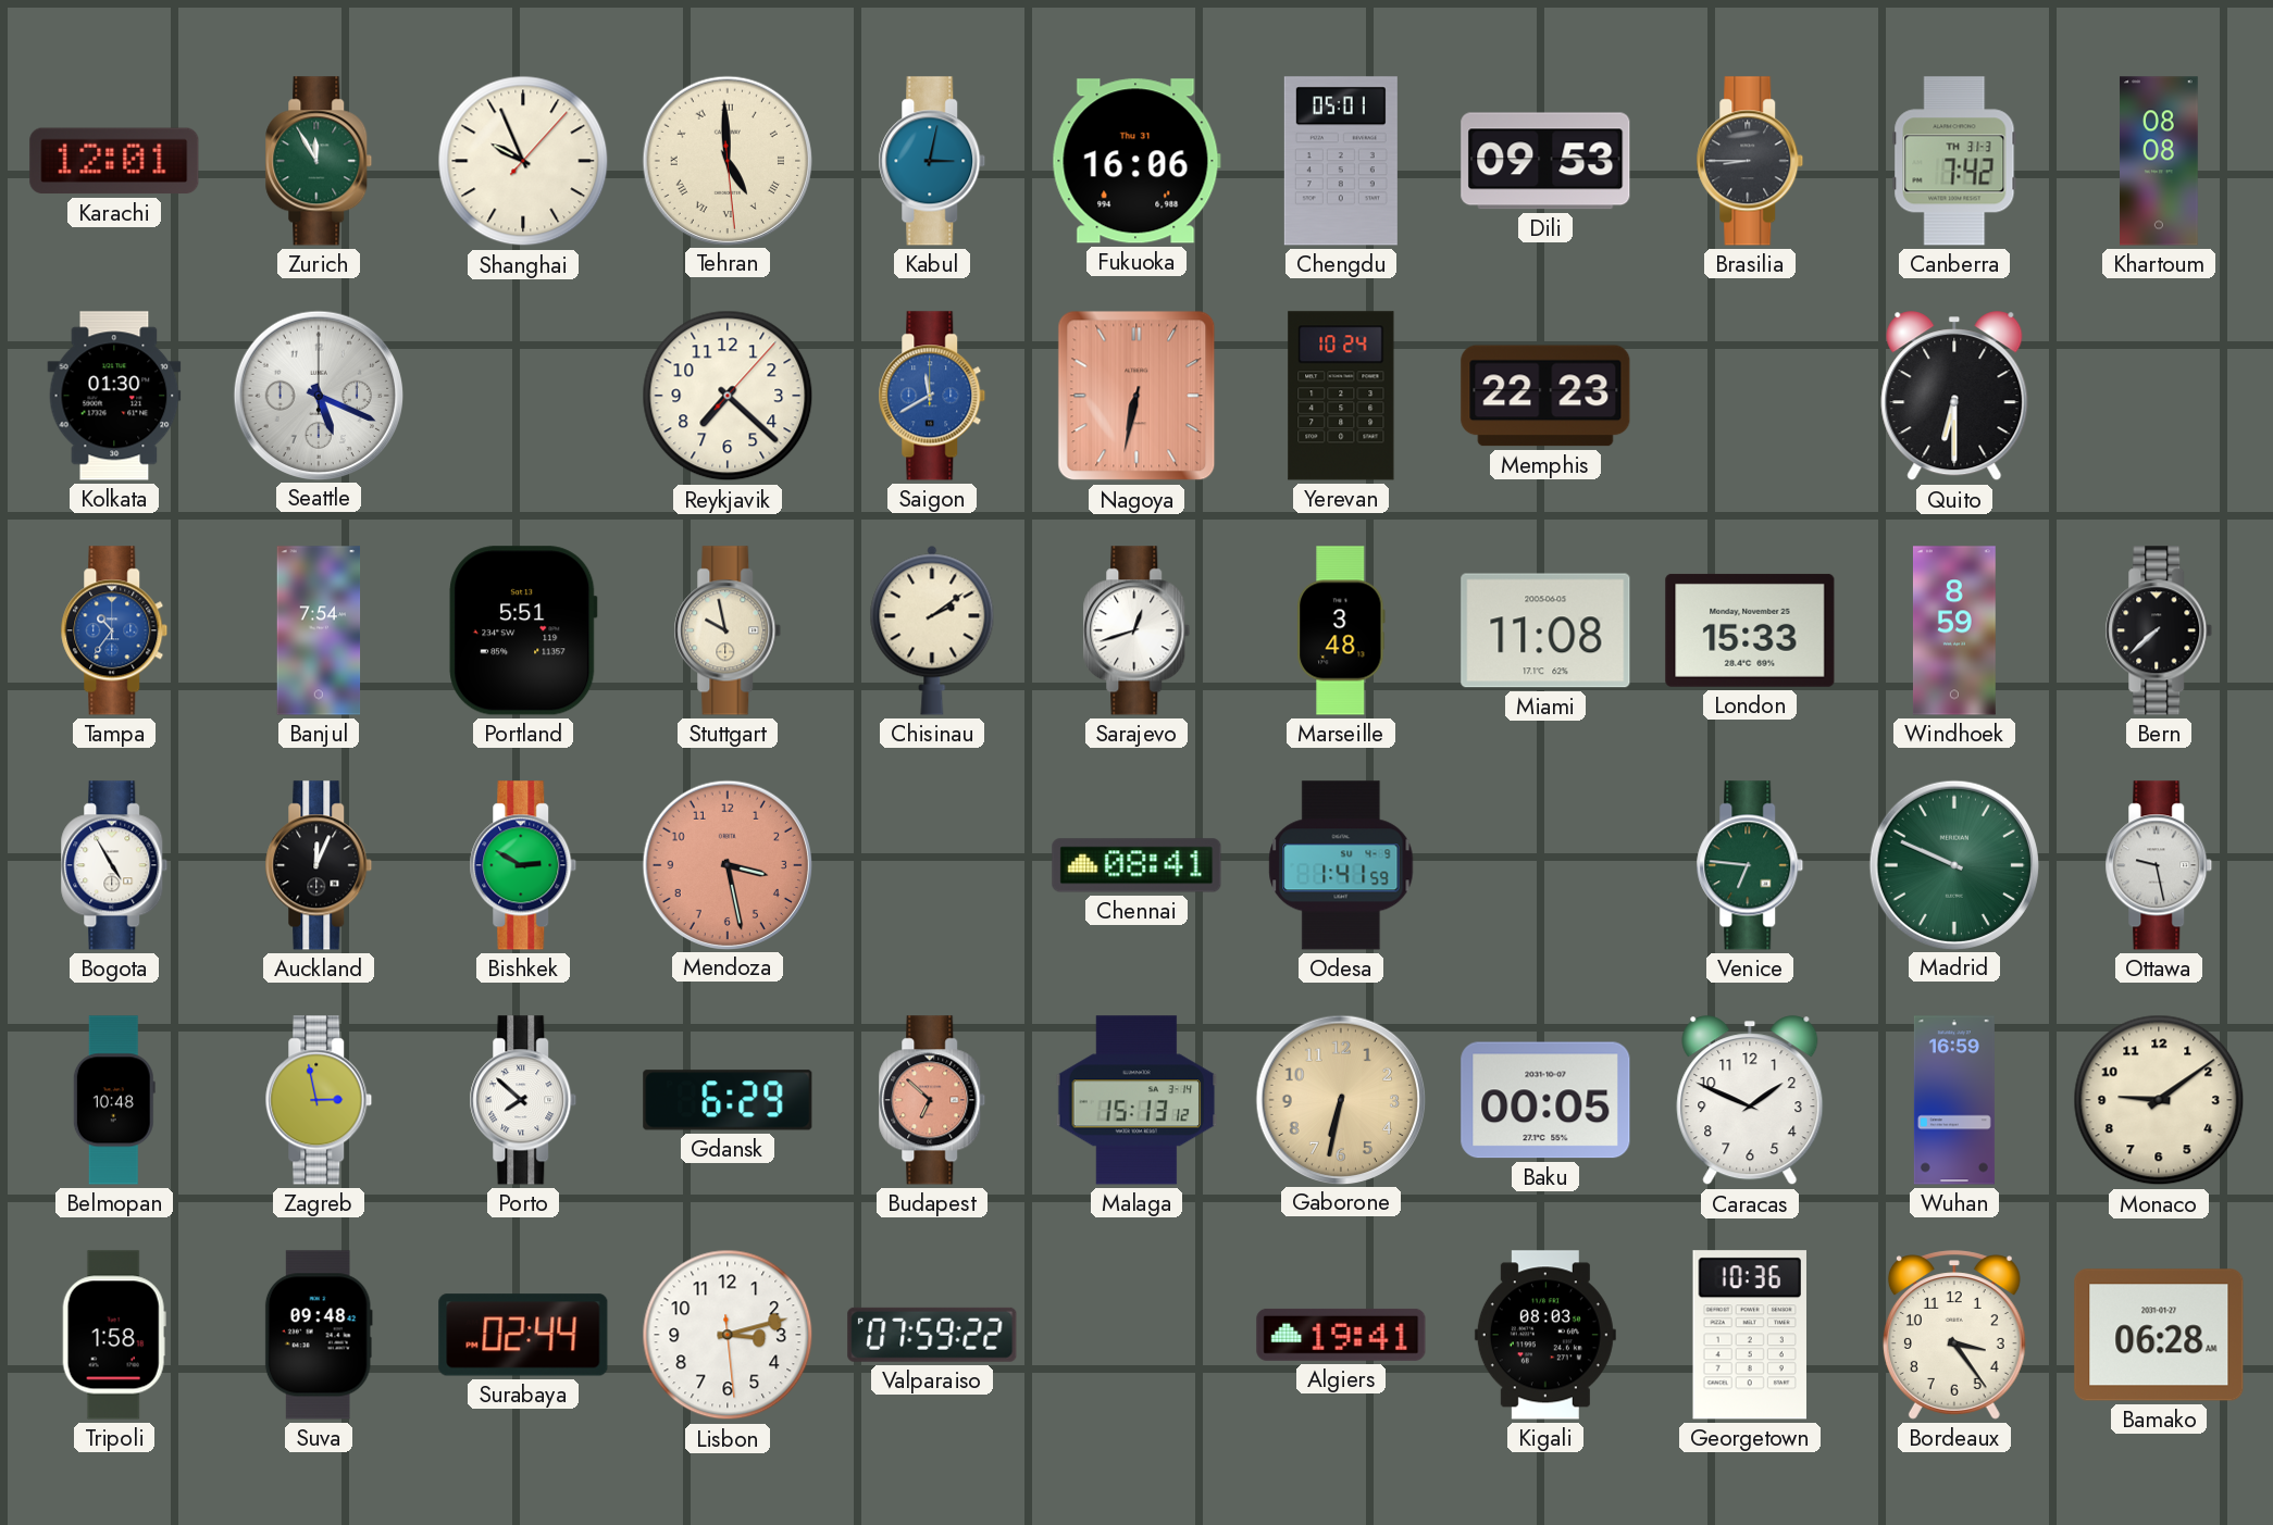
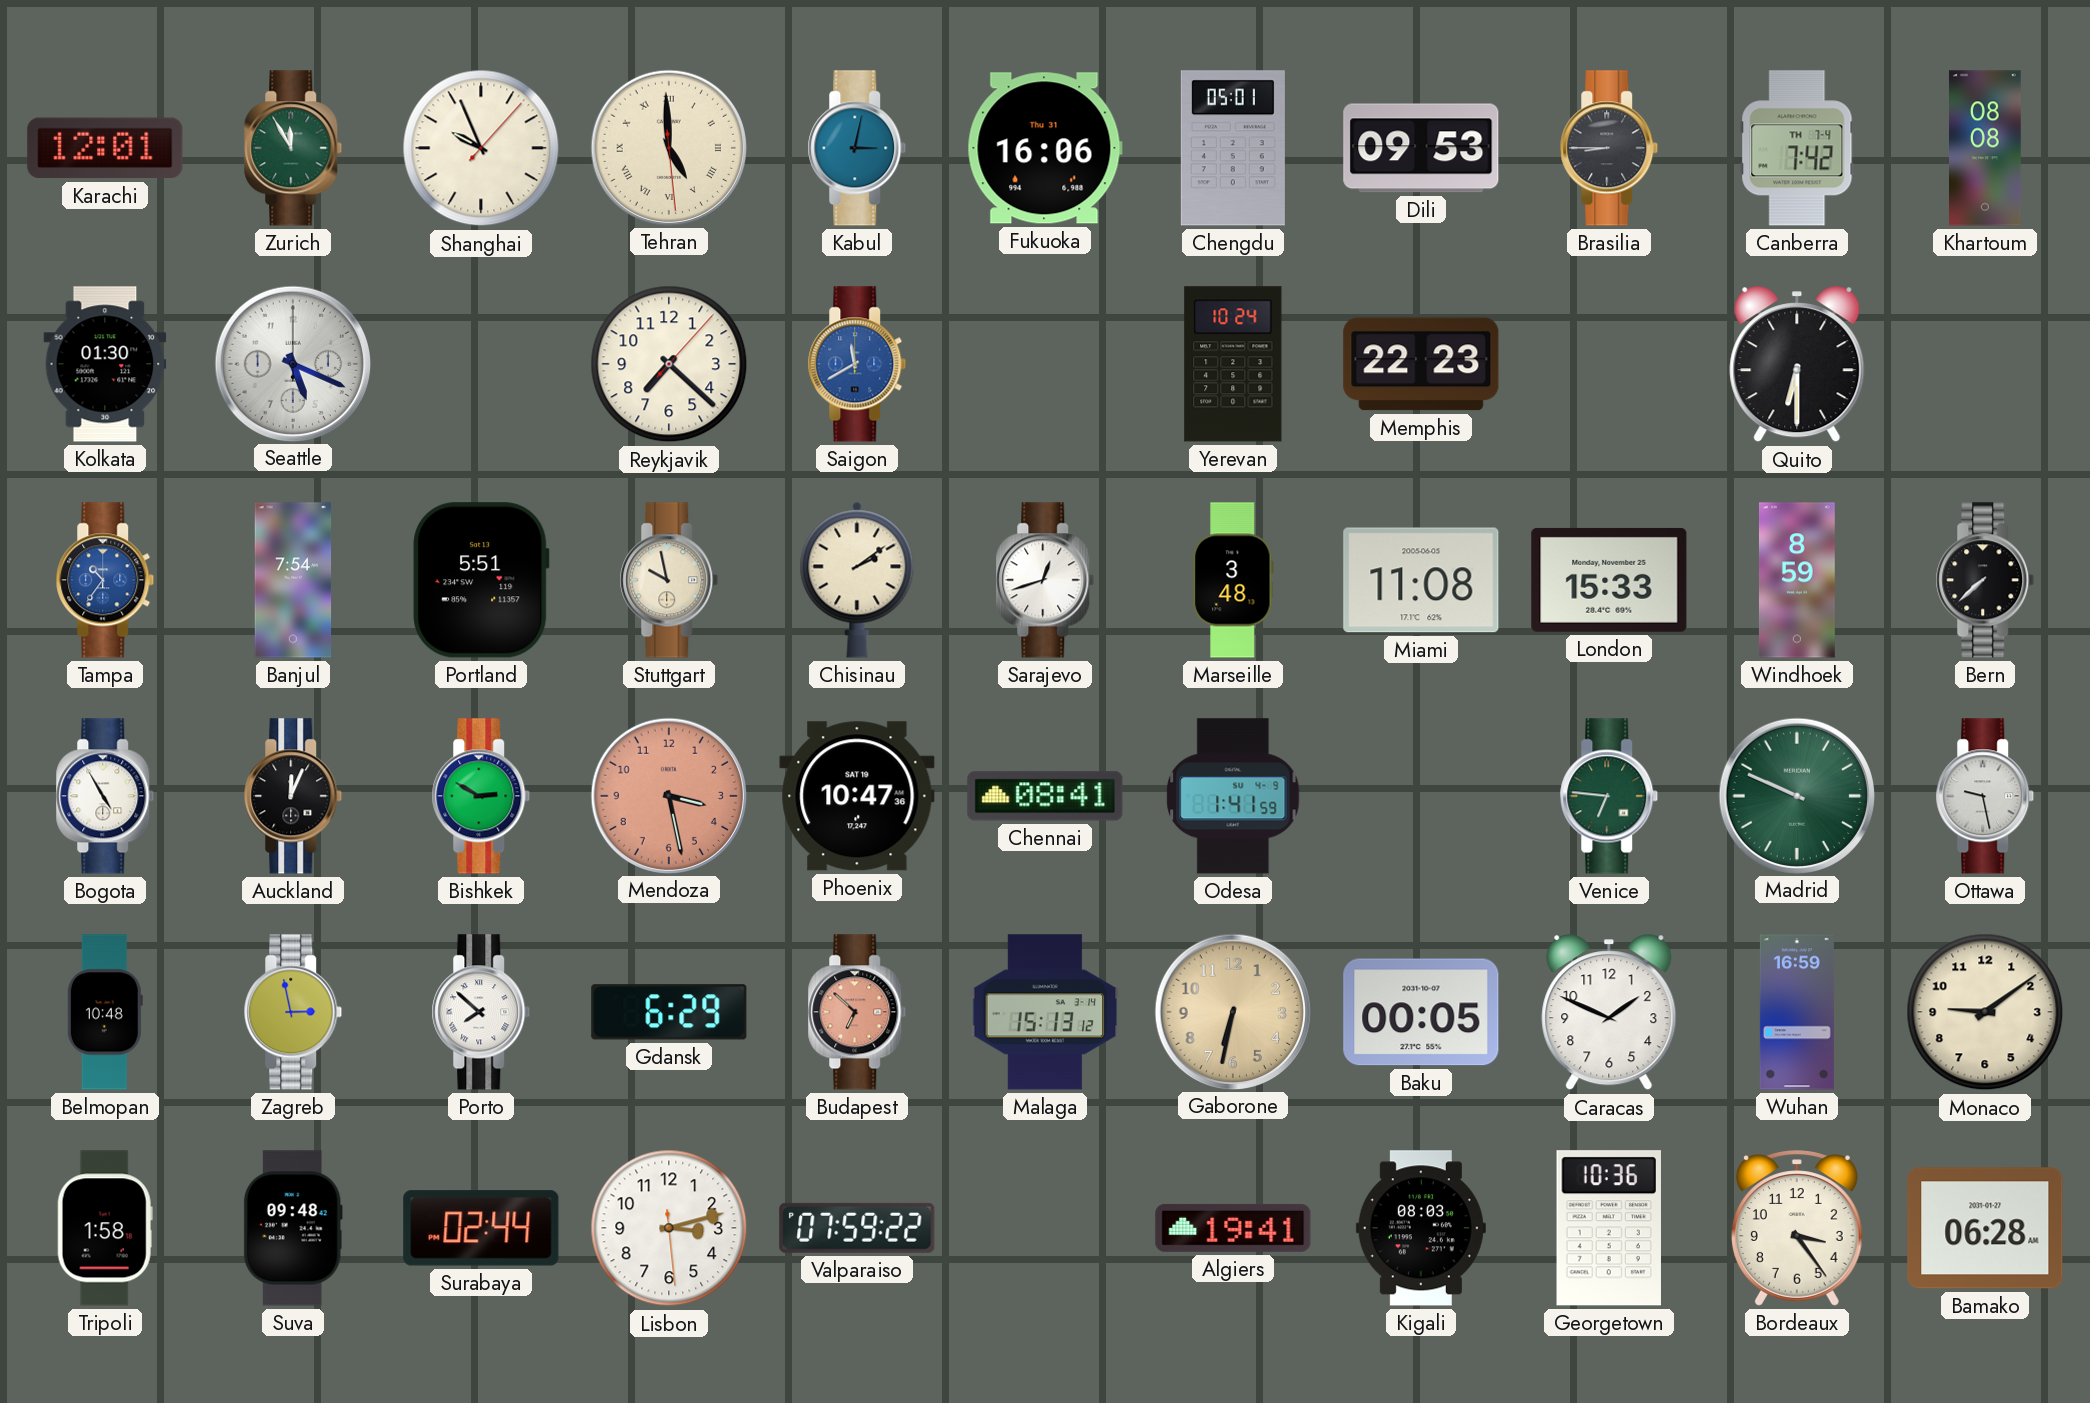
Canberra date: TH 31-3 -> TH 7-4
Nagoya: 6:32 -> none
Phoenix: none -> 10:47
